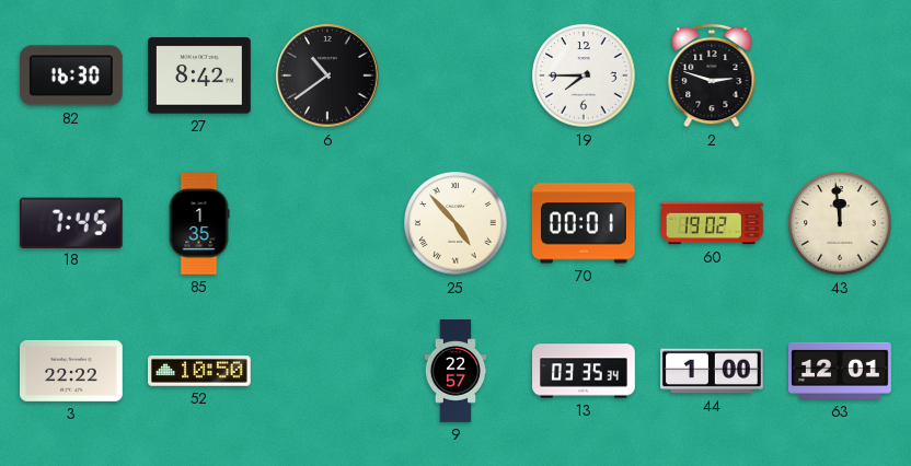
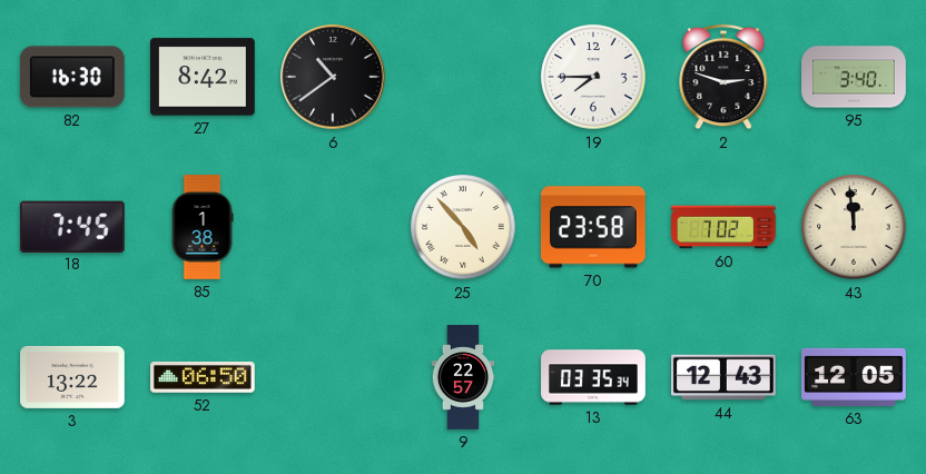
95: none -> 3:40
85: 1:35 -> 1:38
70: 00:01 -> 23:58
60: 19:02 -> 7:02
3: 22:22 -> 13:22
52: 10:50 -> 06:50
44: 1:00 -> 12:43
63: 12:01 -> 12:05
